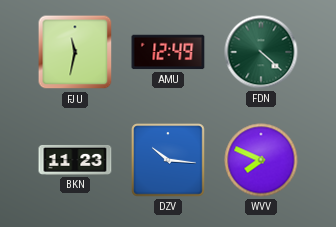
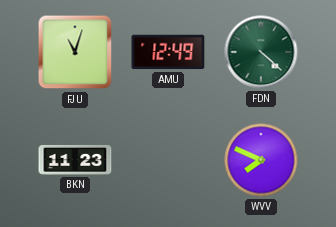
FJU: 11:32 -> 11:03
DZV: 10:16 -> none
